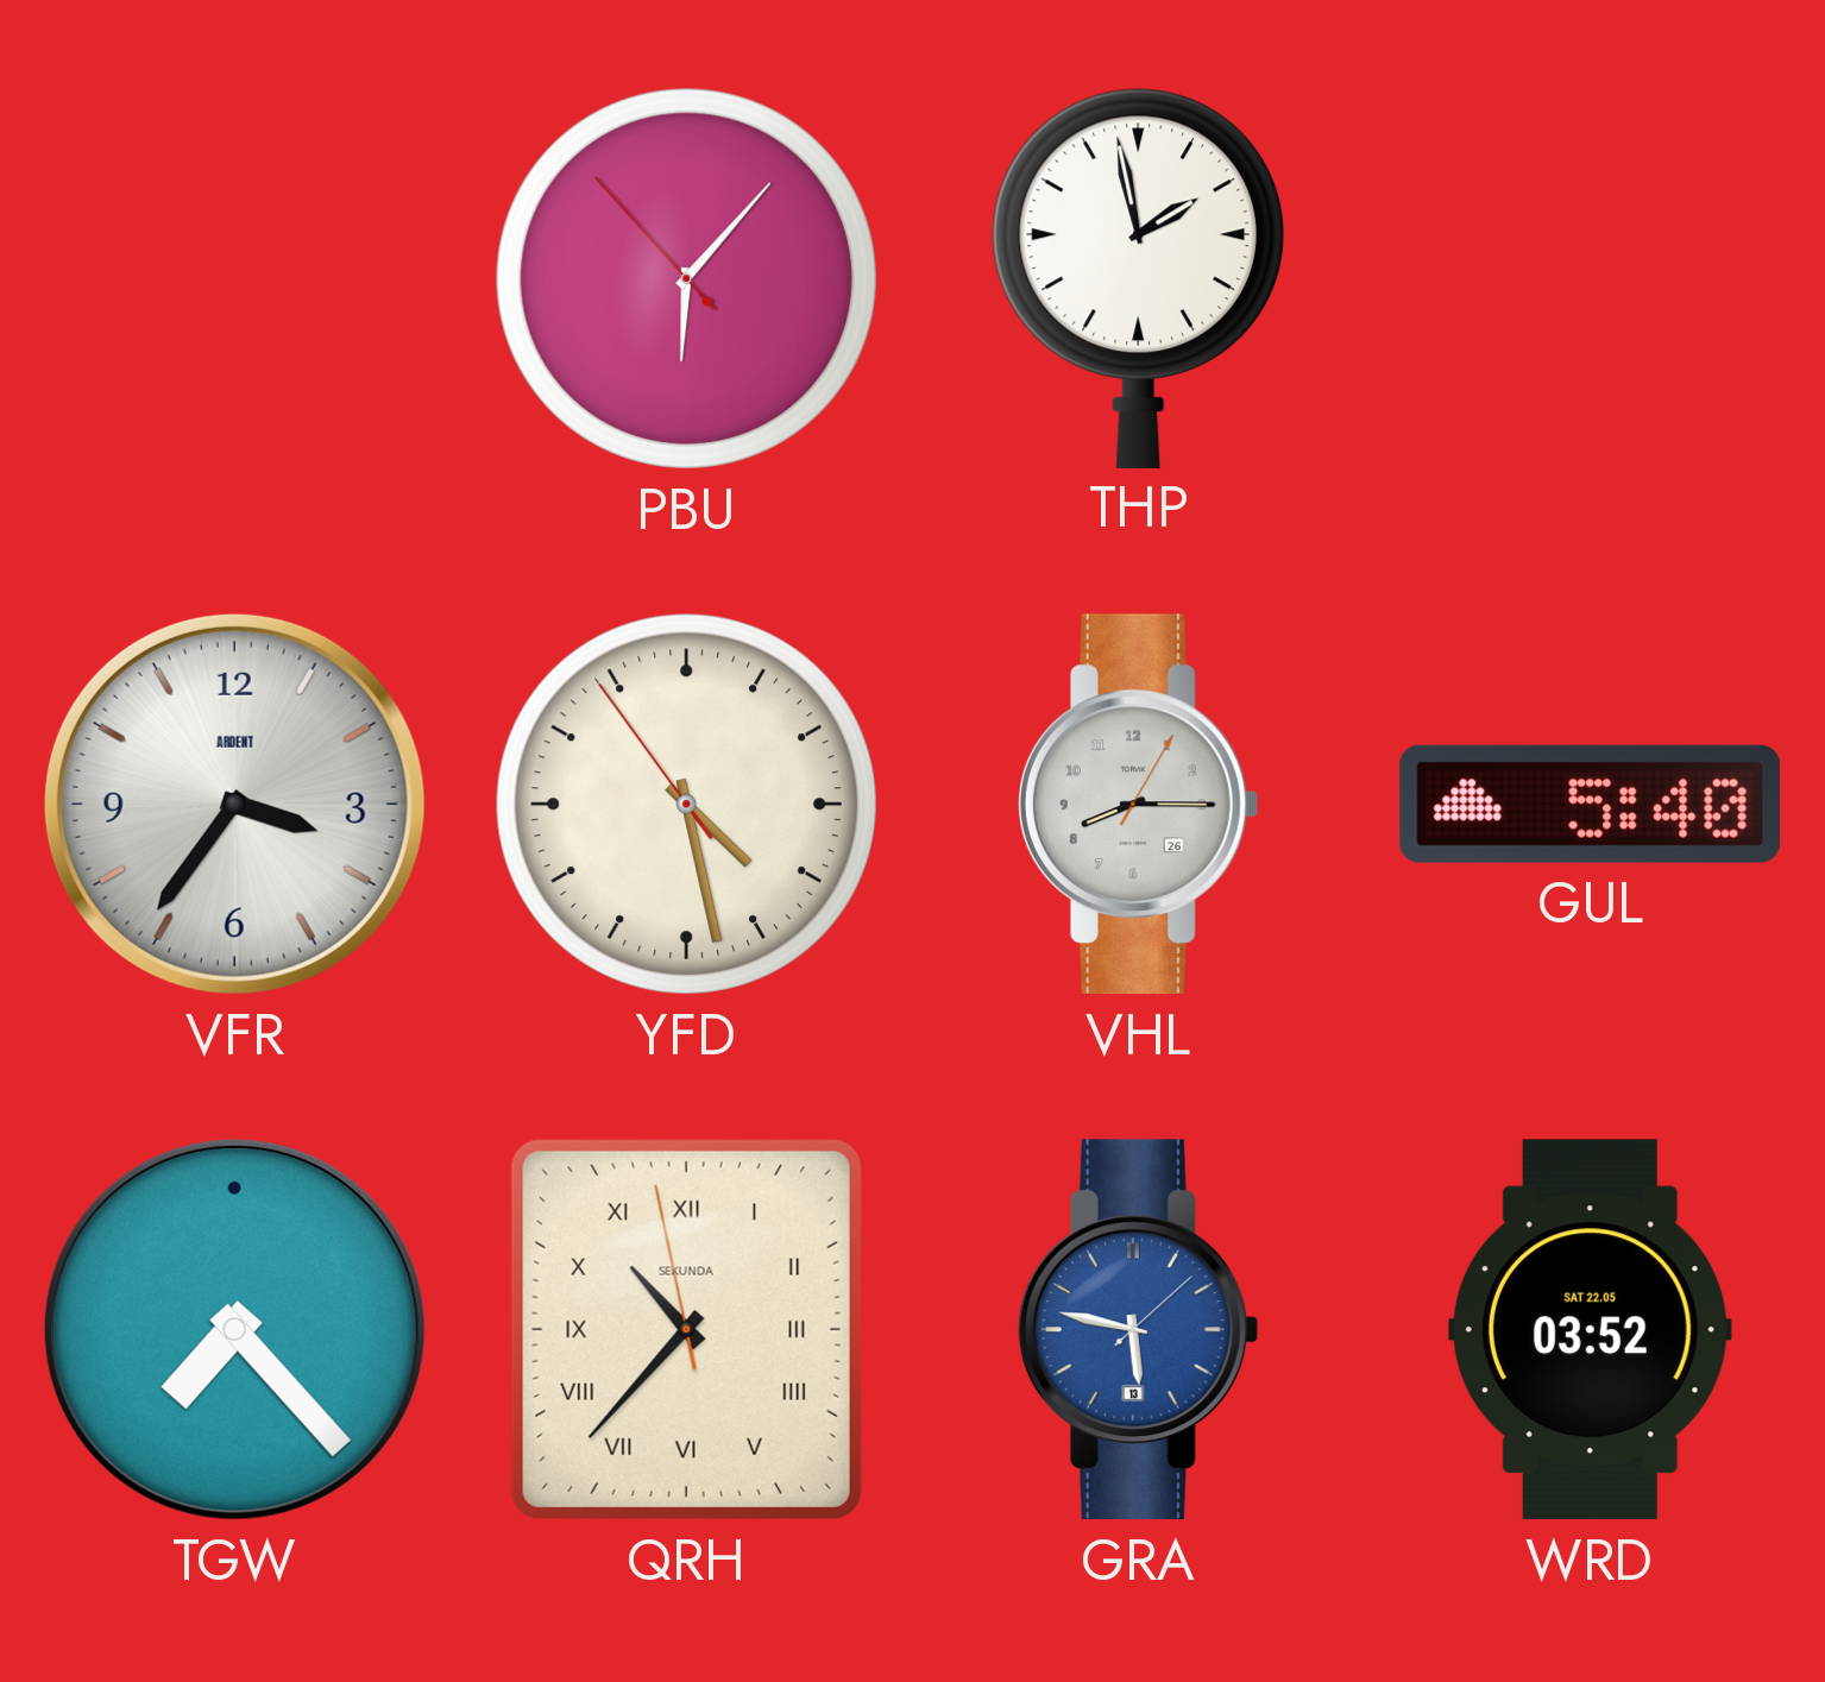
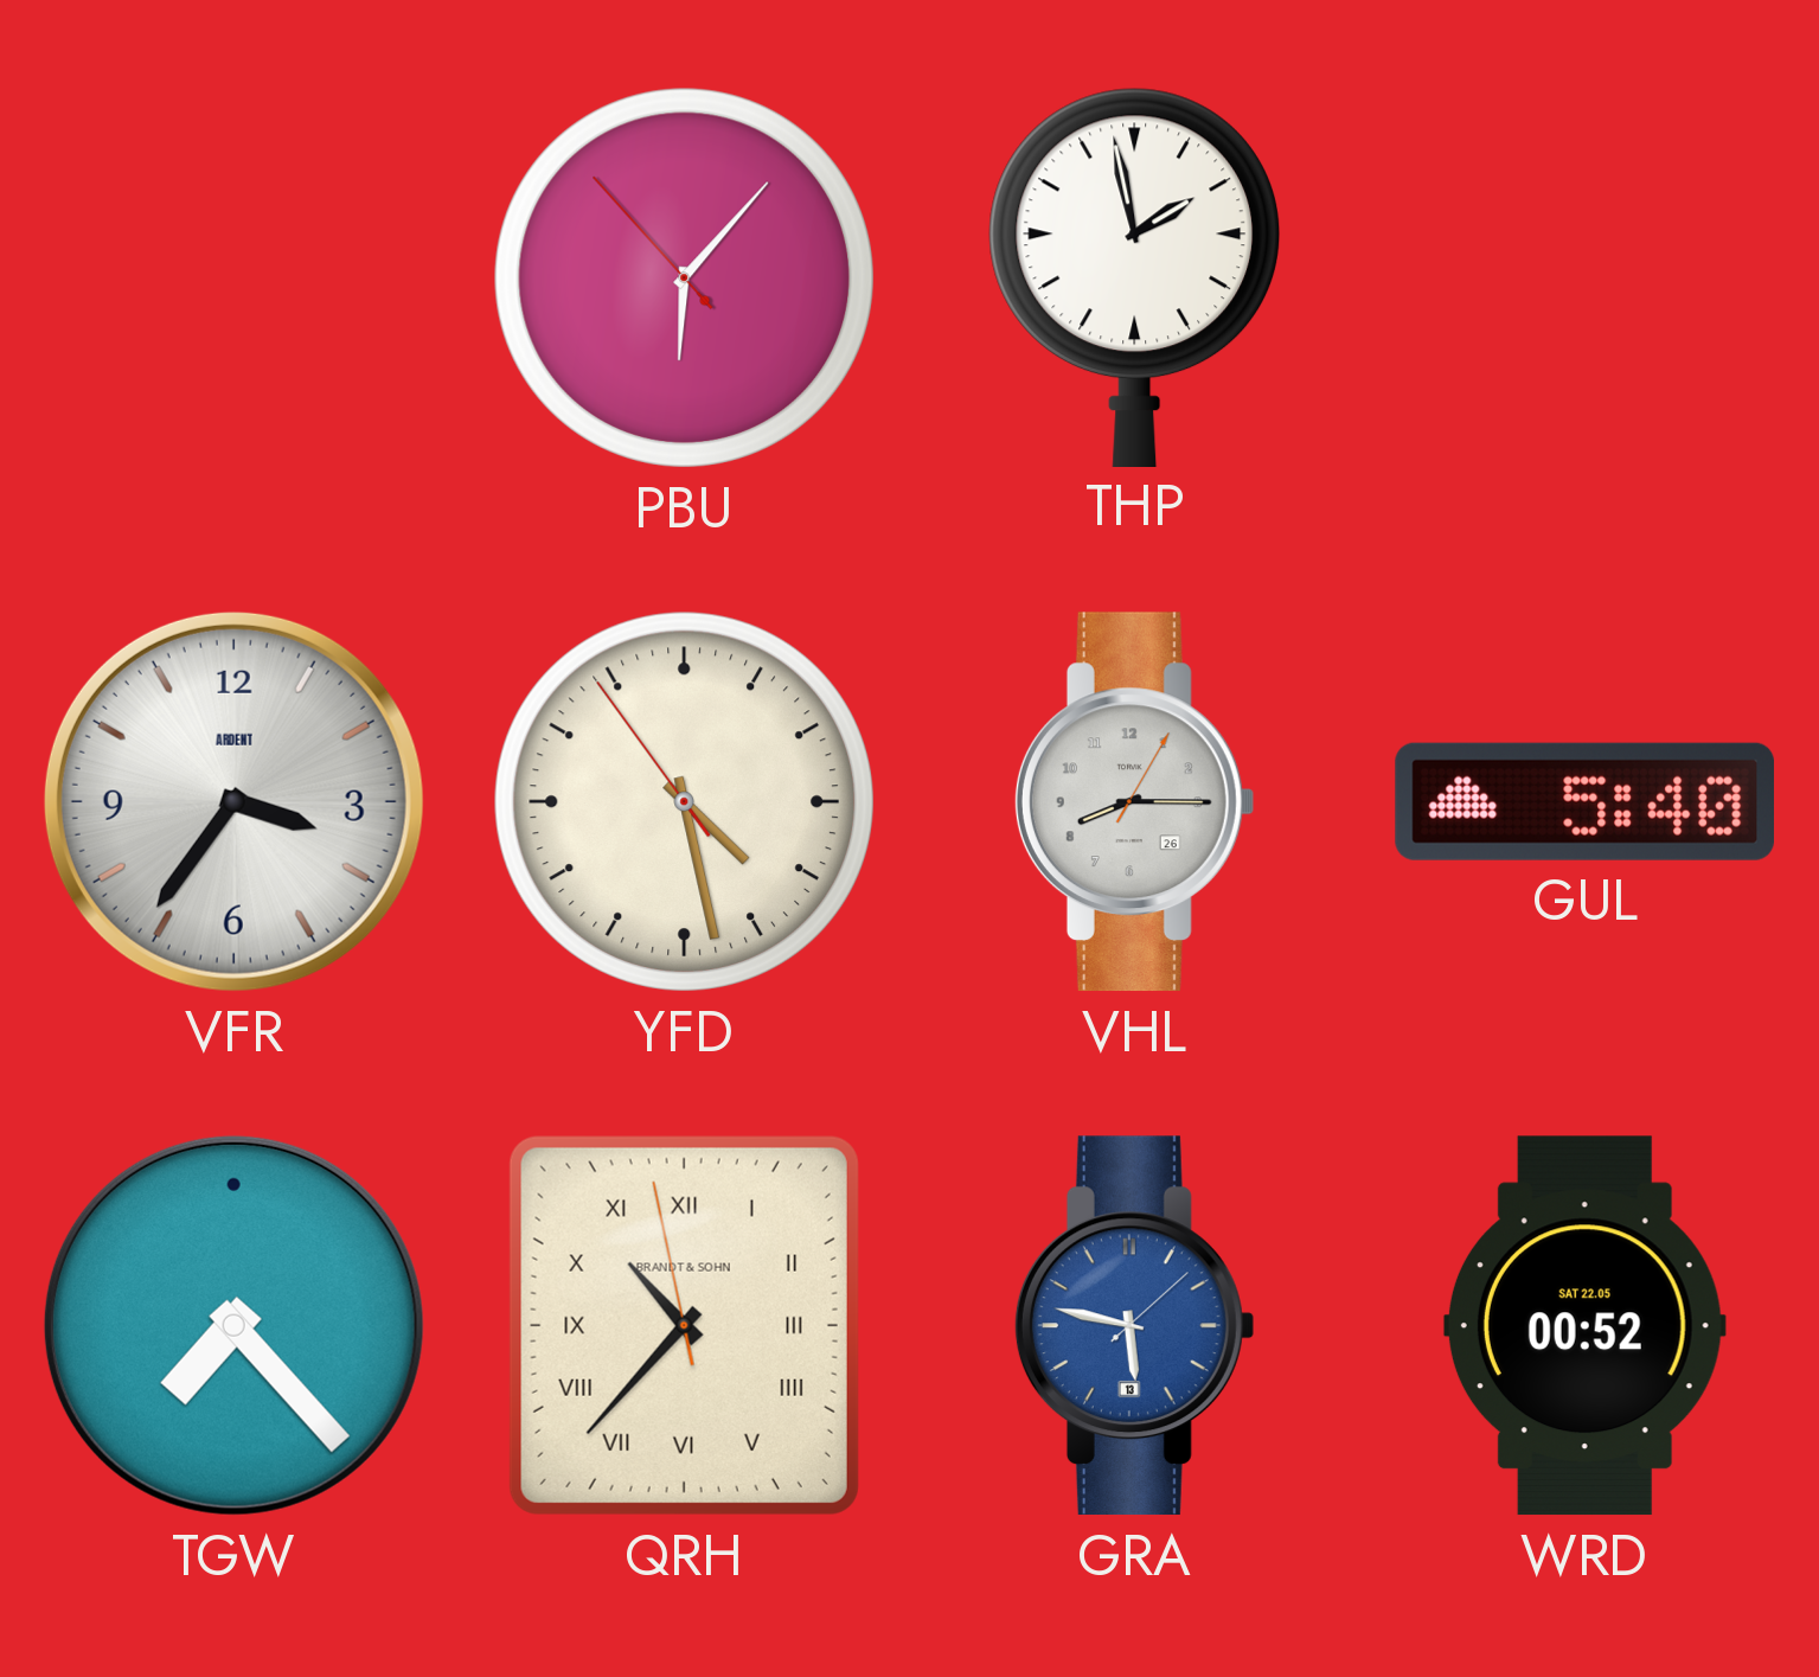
QRH brand: SEKUNDA -> BRANDT & SOHN
WRD: 03:52 -> 00:52
